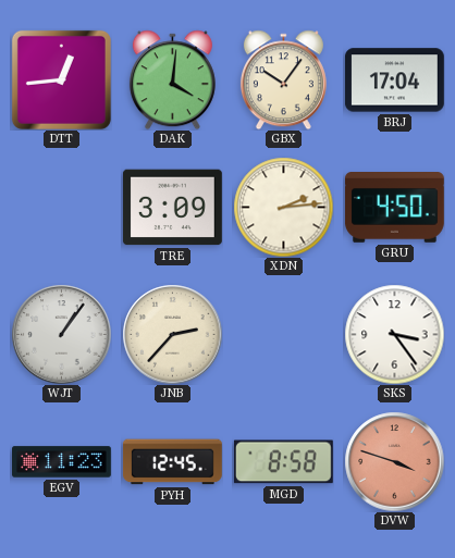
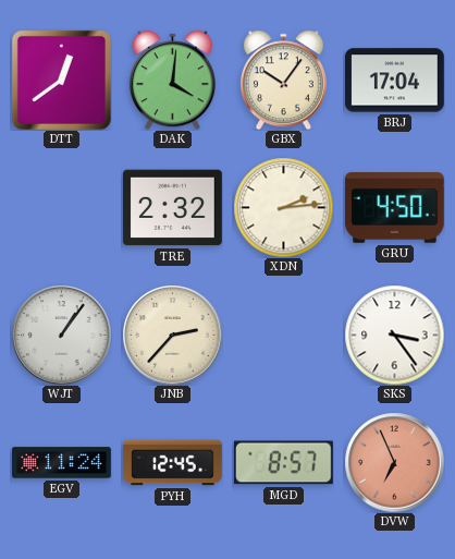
DTT: 12:44 -> 12:39
TRE: 3:09 -> 2:32
EGV: 11:23 -> 11:24
MGD: 8:58 -> 8:57
DVW: 3:48 -> 6:56
